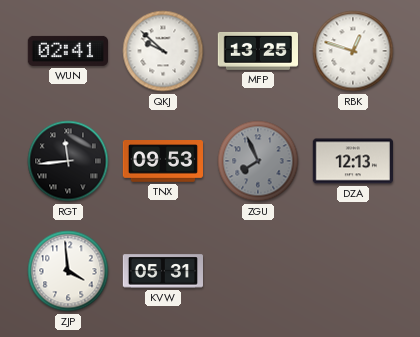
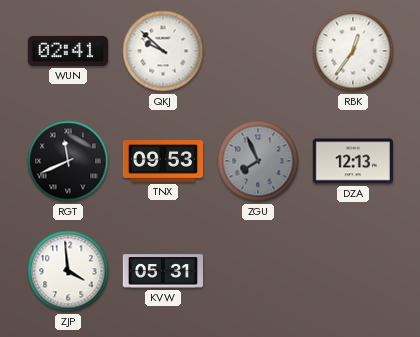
MFP: 13:25 -> none
RBK: 12:48 -> 12:36
RGT: 11:44 -> 11:41
